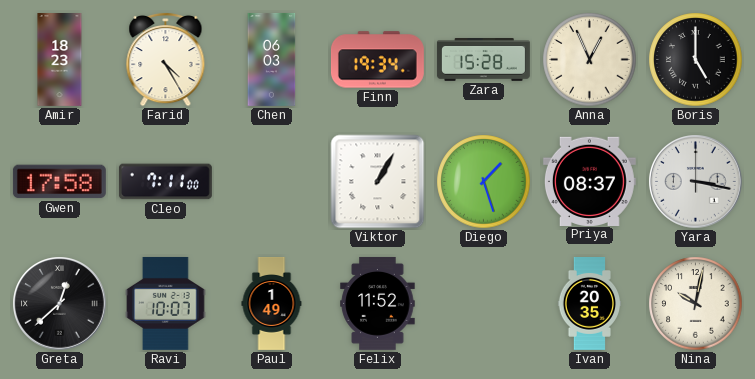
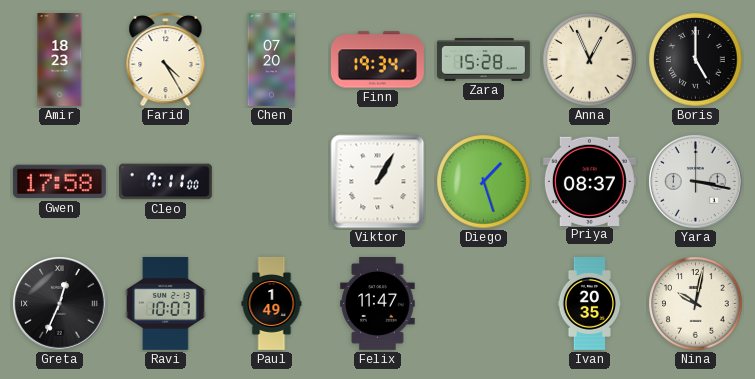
Chen: 06:03 -> 07:20
Greta: 12:38 -> 12:34
Felix: 11:52 -> 11:47
